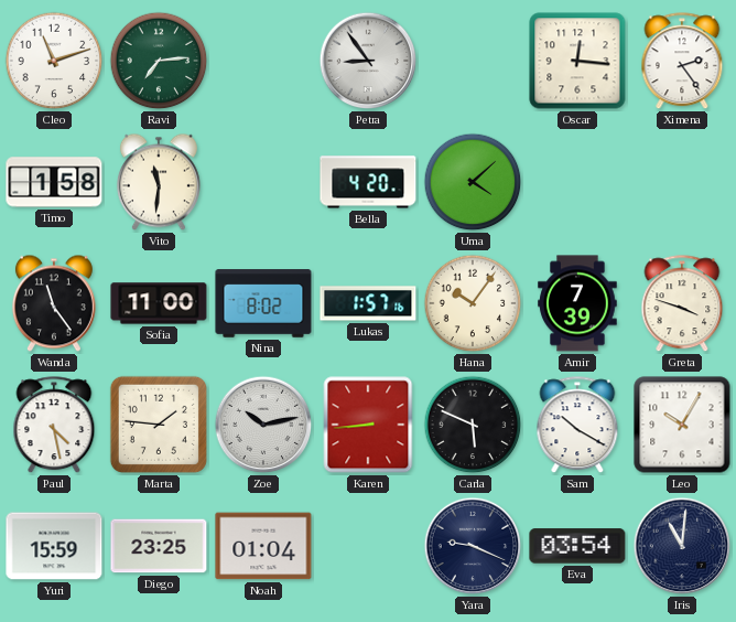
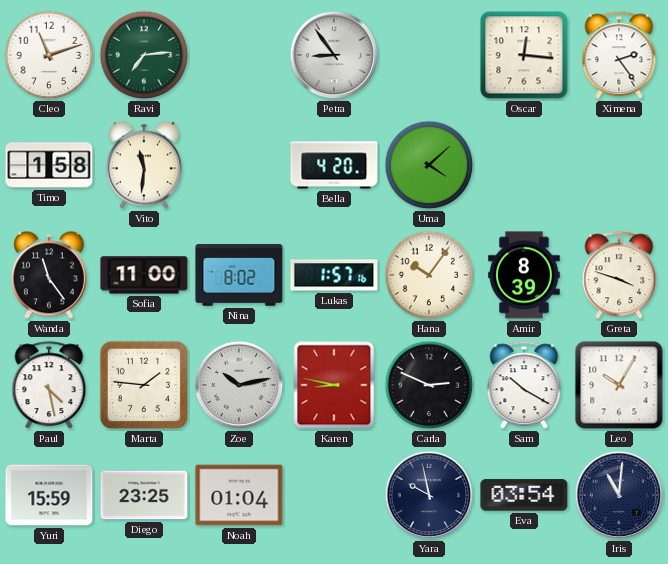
Amir: 7:39 -> 8:39
Karen: 8:44 -> 8:47
Carla: 5:49 -> 2:49
Yara: 9:19 -> 9:58
